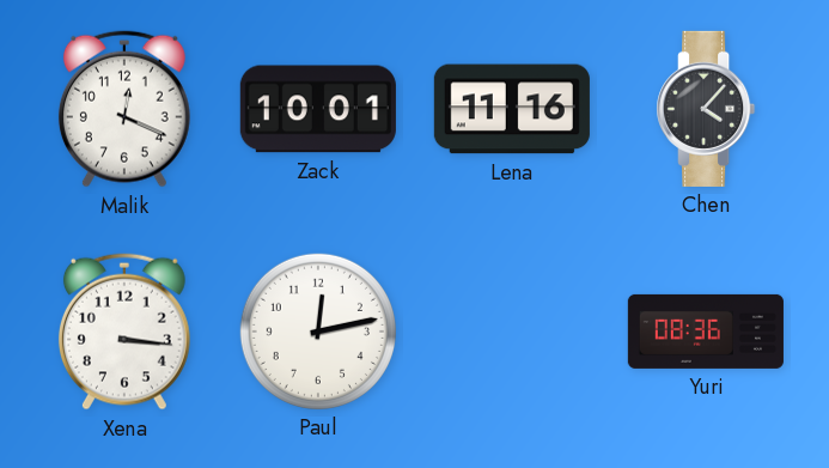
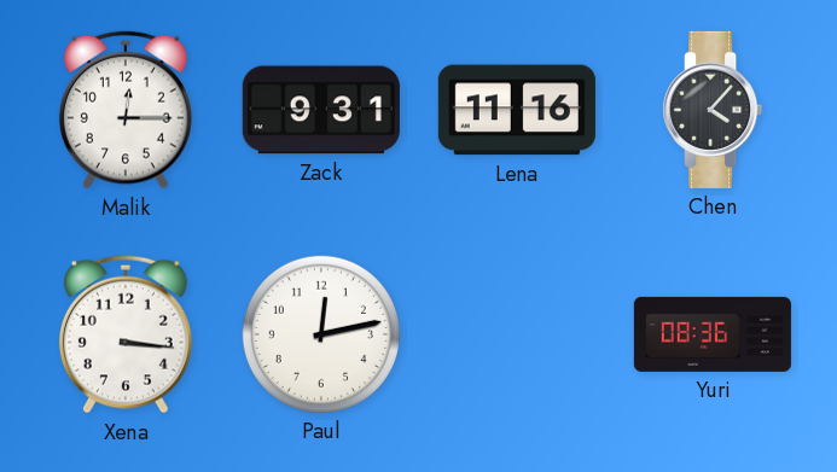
Malik: 12:19 -> 12:15
Zack: 10:01 -> 9:31
